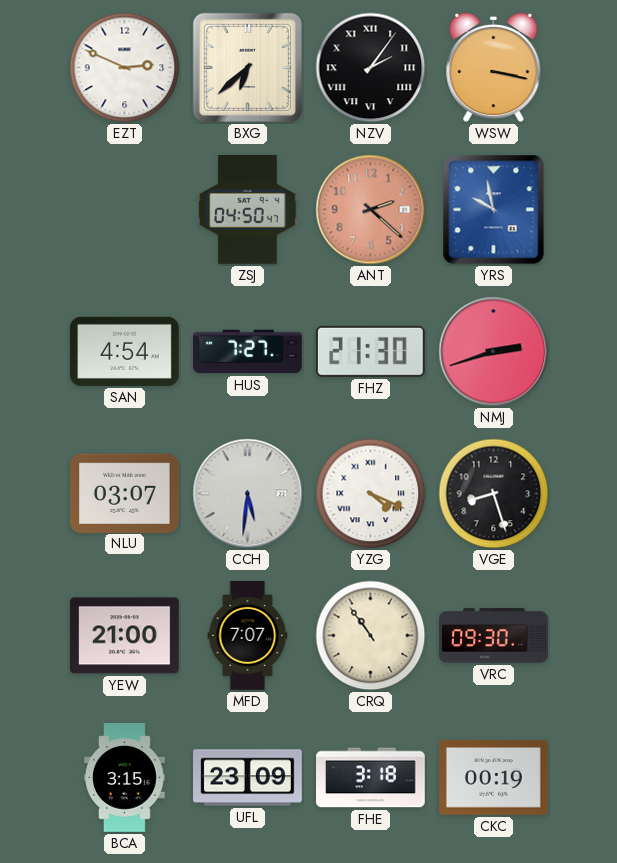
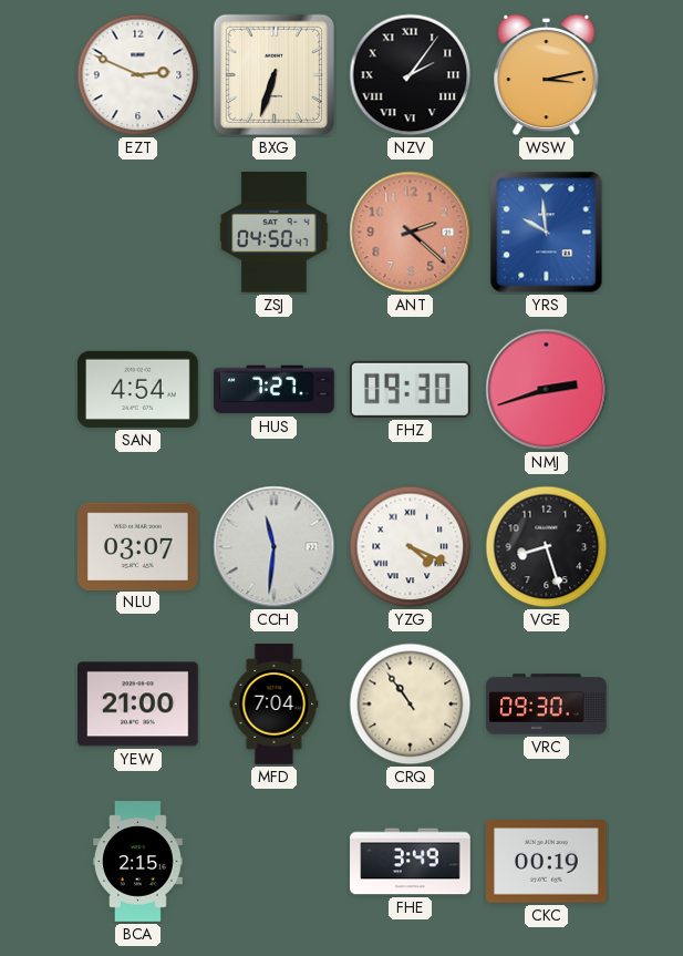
BXG: 6:38 -> 6:33
WSW: 3:17 -> 3:13
YRS: 9:58 -> 9:59
FHZ: 21:30 -> 09:30
CCH: 5:31 -> 11:31
MFD: 7:07 -> 7:04
BCA: 3:15 -> 2:15
UFL: 23:09 -> none
FHE: 3:18 -> 3:49
